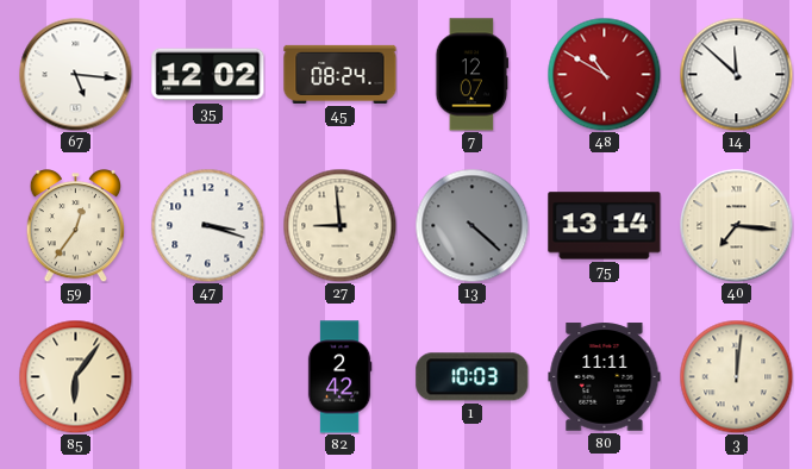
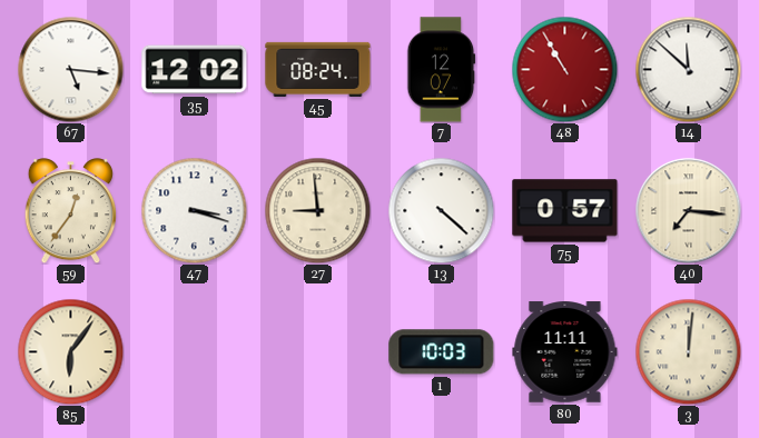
48: 10:50 -> 10:55
13 dial: grey -> white
75: 13:14 -> 0:57
82: 2:42 -> none
